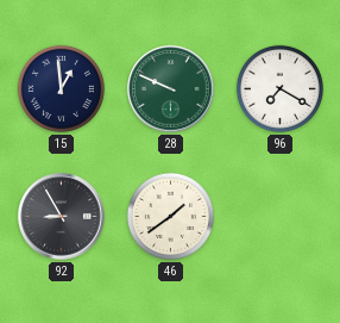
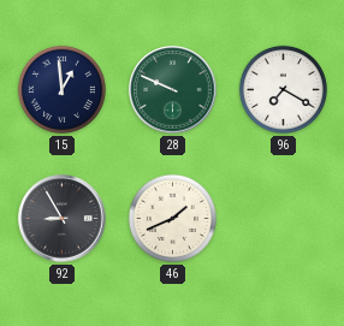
46: 1:39 -> 1:41
